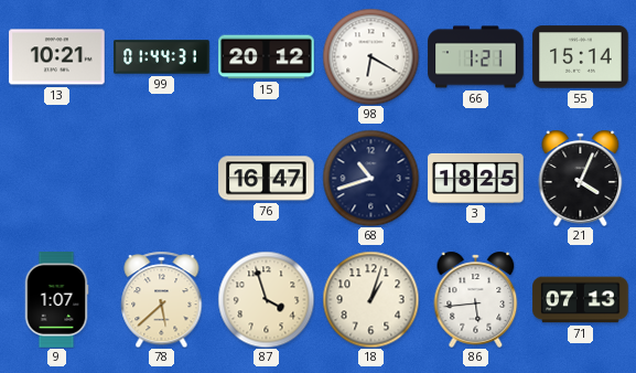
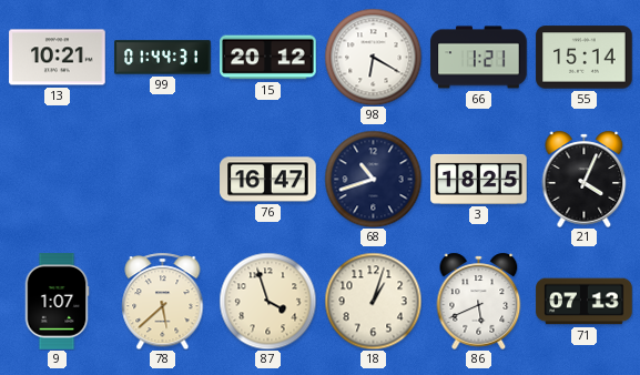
86: 5:44 -> 5:41
